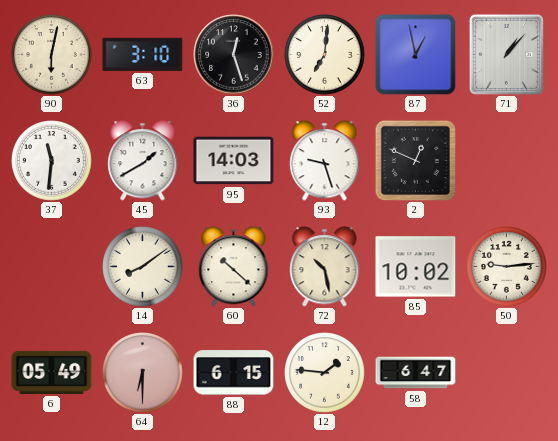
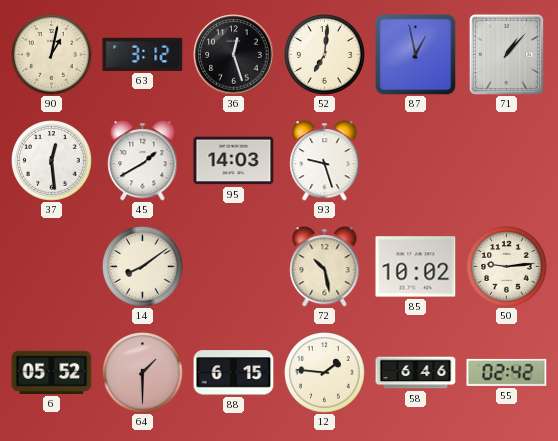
90: 6:02 -> 1:02
63: 3:10 -> 3:12
37: 11:31 -> 12:29
2: 12:49 -> none
60: 10:22 -> none
6: 05:49 -> 05:52
64: 6:30 -> 1:30
58: 6:47 -> 6:46
55: none -> 02:42
